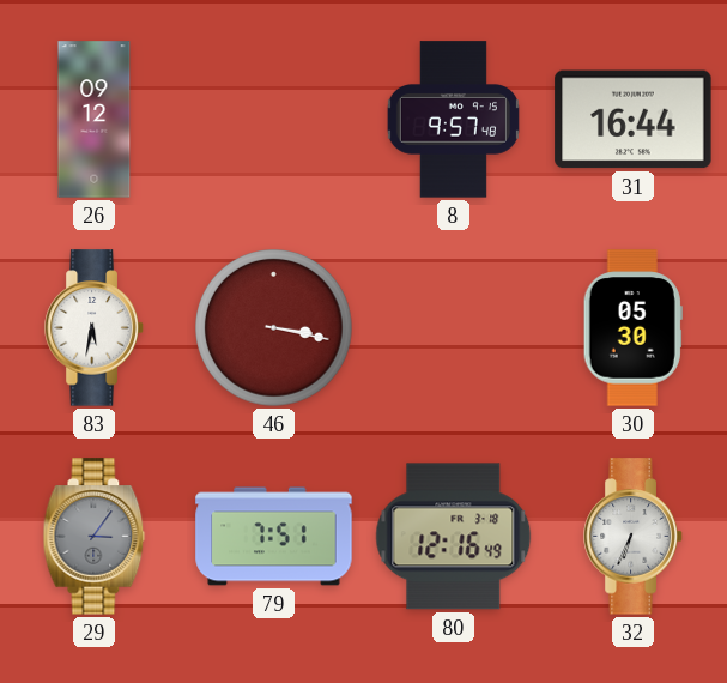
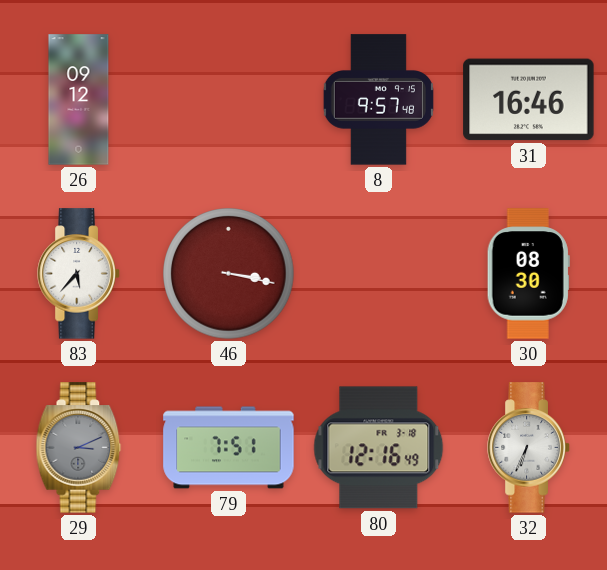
31: 16:44 -> 16:46
83: 5:32 -> 5:37
30: 05:30 -> 08:30
29: 3:06 -> 3:11
